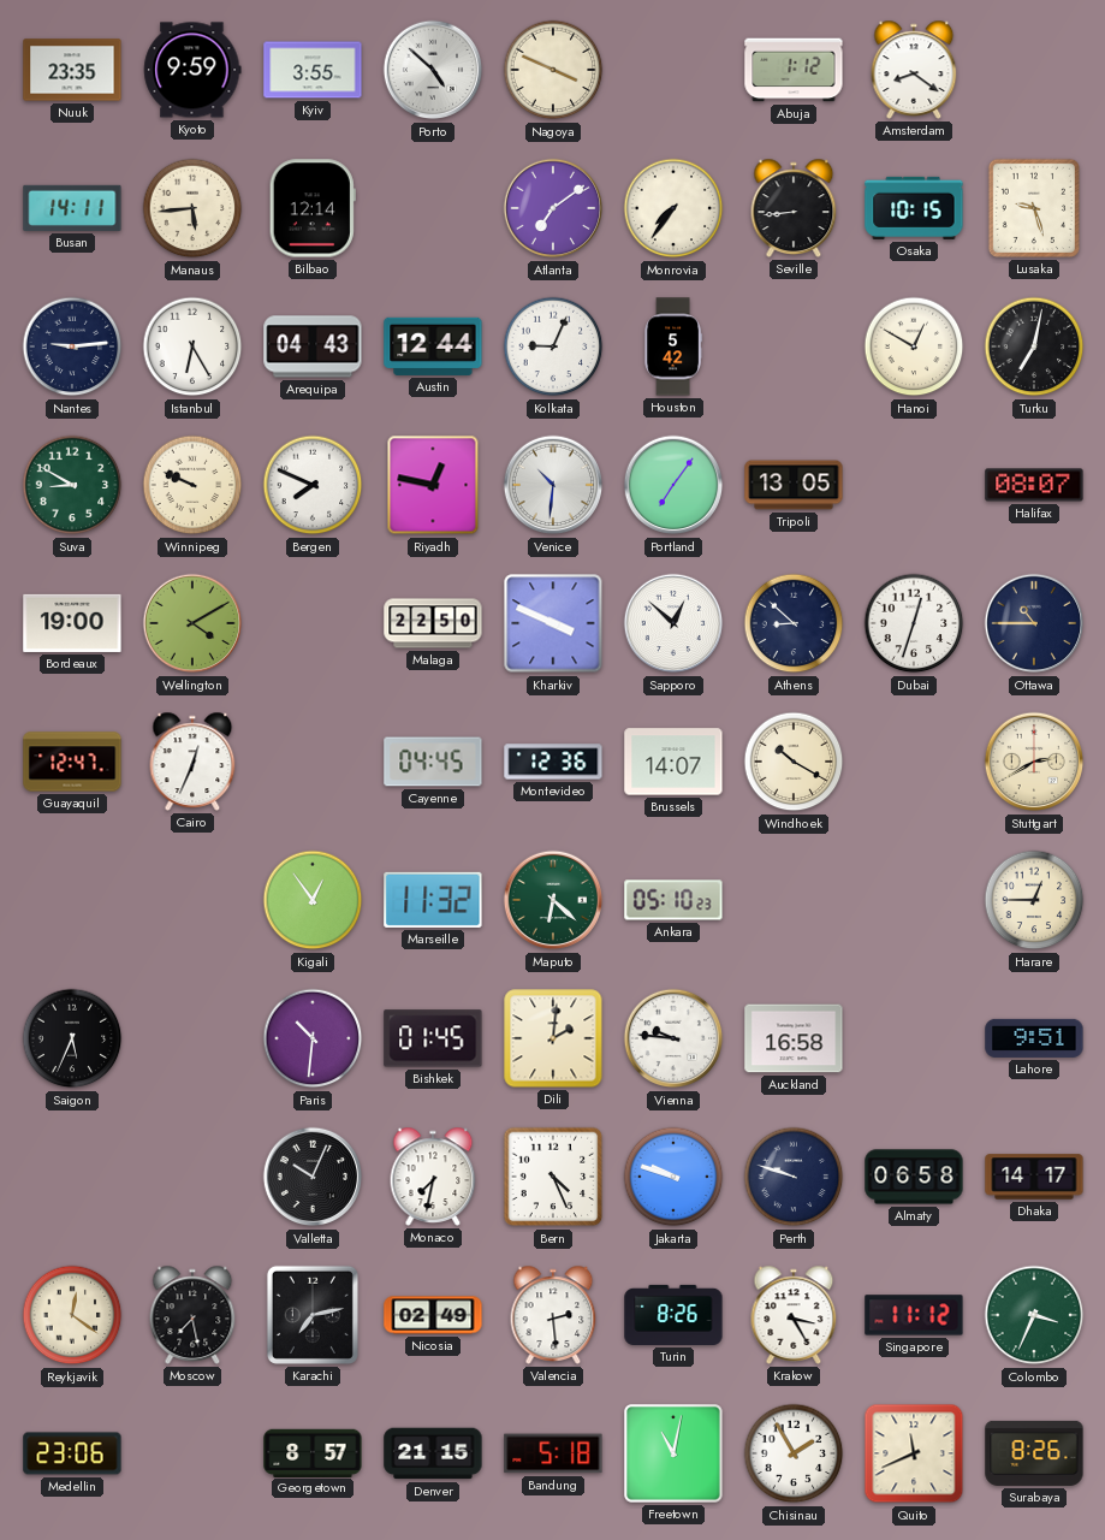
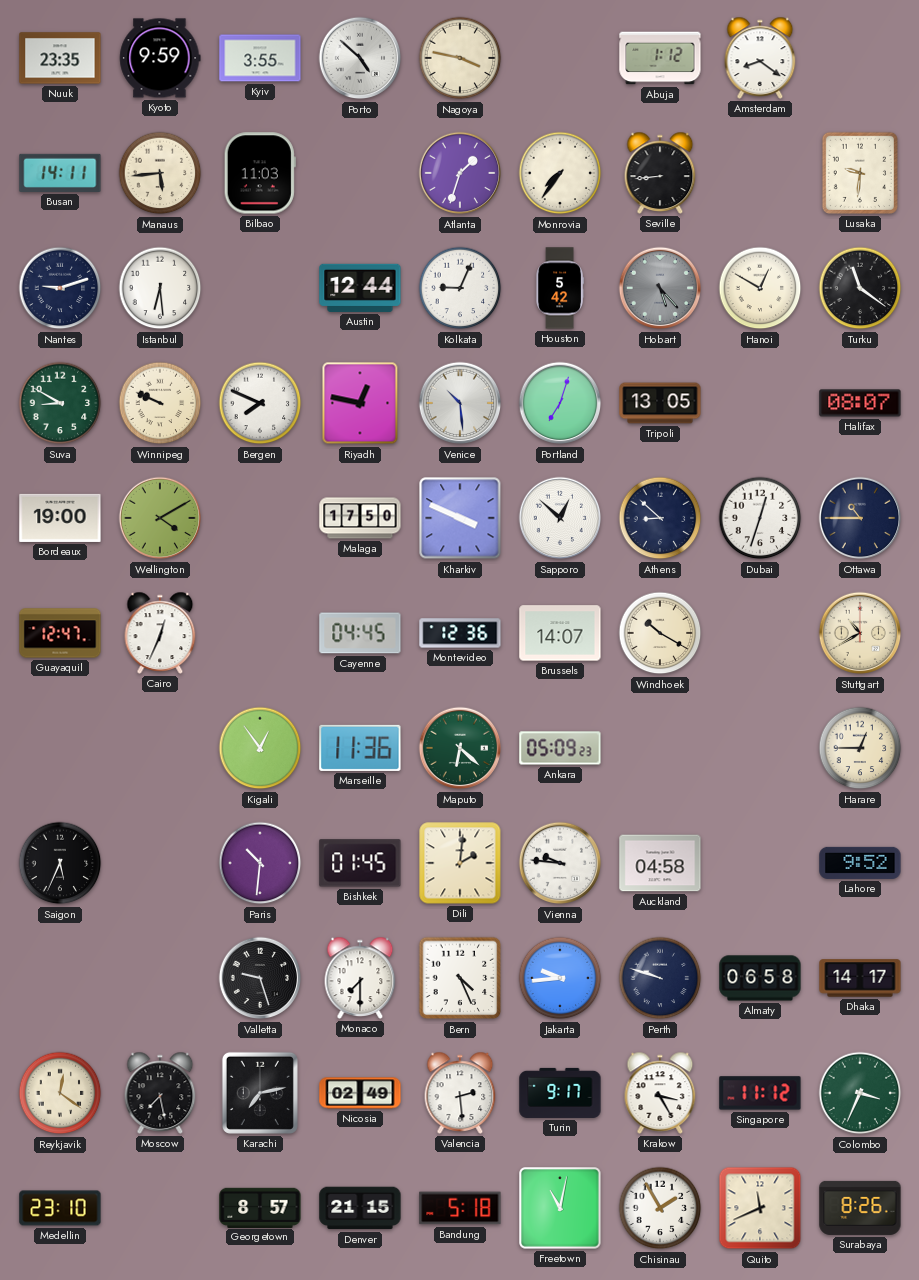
Nagoya: 3:49 -> 3:47
Bilbao: 12:14 -> 11:03
Atlanta: 7:09 -> 1:33
Osaka: 10:15 -> none
Lusaka: 9:27 -> 9:31
Nantes: 9:14 -> 9:12
Istanbul: 6:25 -> 6:29
Arequipa: 04:43 -> none
Hobart: none -> 5:23
Turku: 7:02 -> 11:21
Venice: 10:31 -> 10:29
Portland: 7:06 -> 7:03
Malaga: 22:50 -> 17:50
Stuttgart: 2:40 -> 10:40
Marseille: 11:32 -> 11:36
Ankara: 05:10 -> 05:09
Auckland: 16:58 -> 04:58
Lahore: 9:51 -> 9:52
Valletta: 10:04 -> 9:27
Monaco: 7:32 -> 7:30
Jakarta: 9:48 -> 9:44
Turin: 8:26 -> 9:17
Medellin: 23:06 -> 23:10
